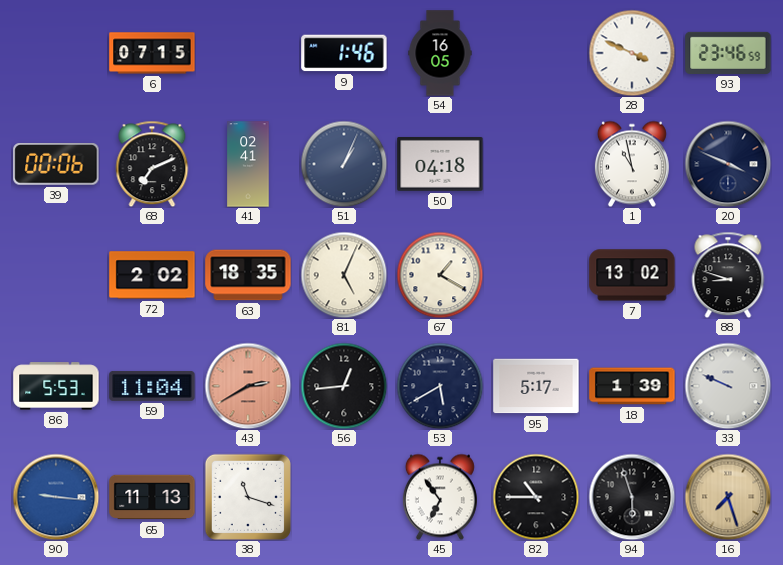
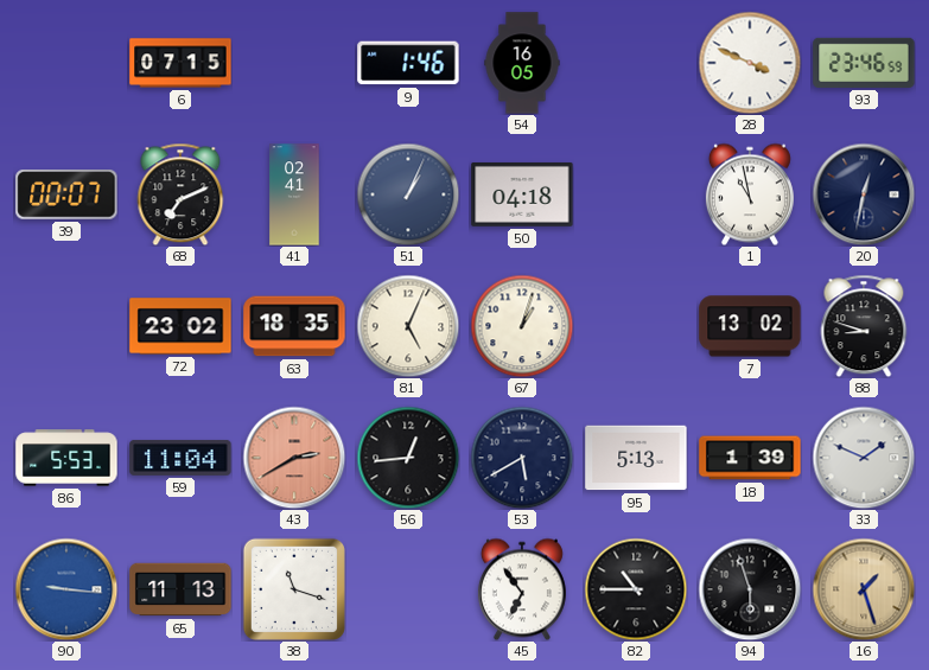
39: 00:06 -> 00:07
20: 3:49 -> 12:32
72: 2:02 -> 23:02
67: 1:20 -> 1:03
95: 5:17 -> 5:13
33: 9:49 -> 1:49
16: 7:27 -> 1:27
